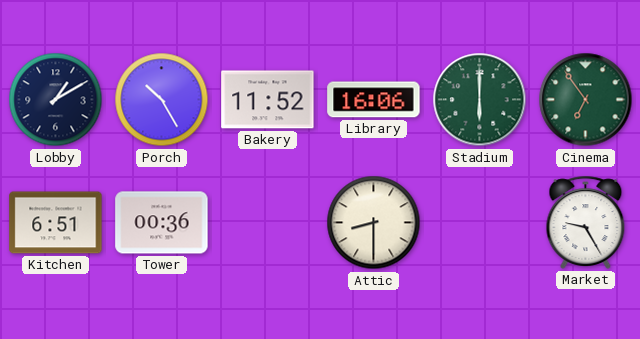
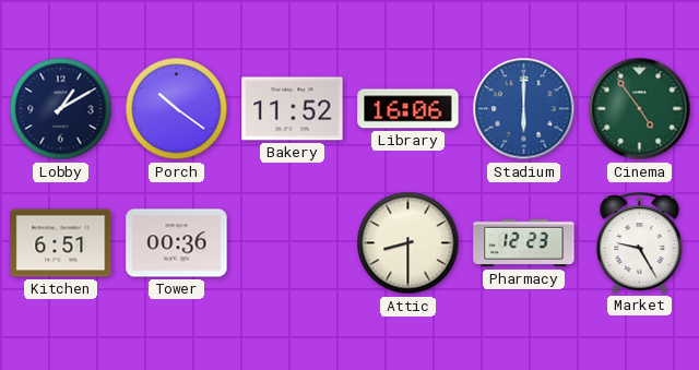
Porch: 10:25 -> 10:21
Stadium dial: green -> blue
Cinema: 6:54 -> 4:54
Pharmacy: none -> 12:23
